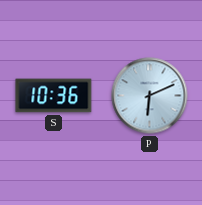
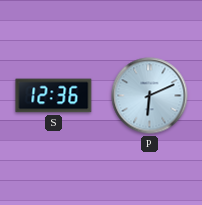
S: 10:36 -> 12:36
